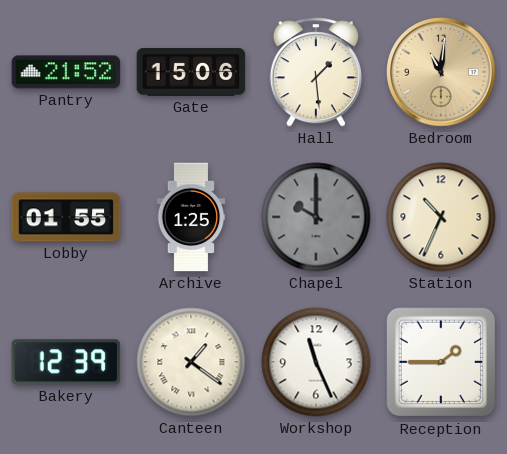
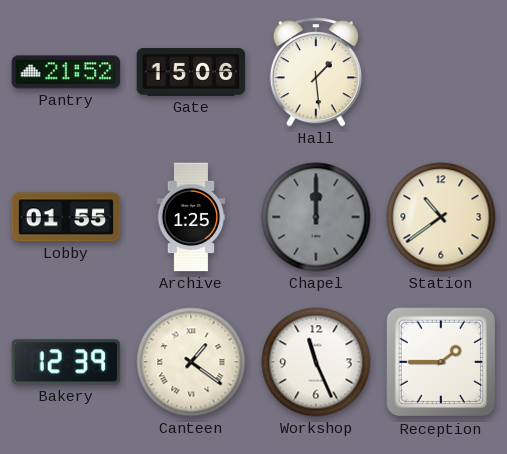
Bedroom: 11:01 -> none
Chapel: 10:00 -> 12:00
Station: 10:34 -> 10:39
